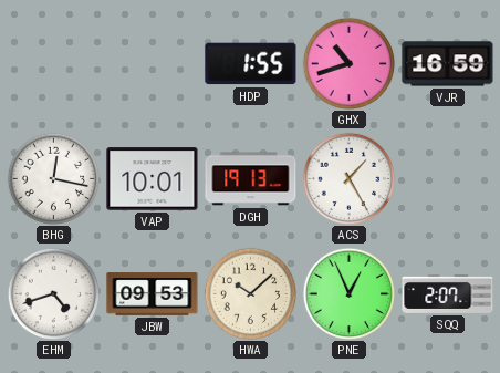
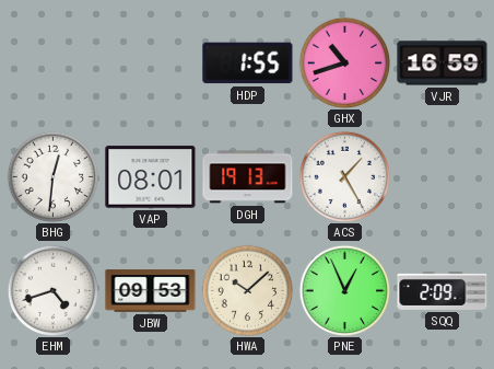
BHG: 12:17 -> 12:31
VAP: 10:01 -> 08:01
SQQ: 2:07 -> 2:09
